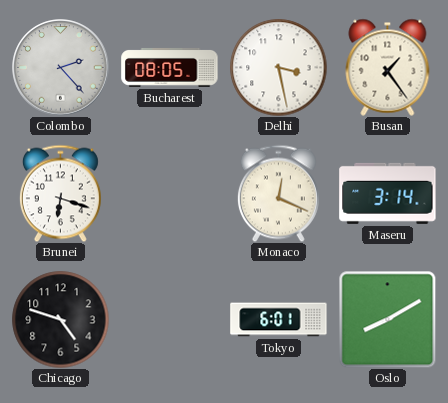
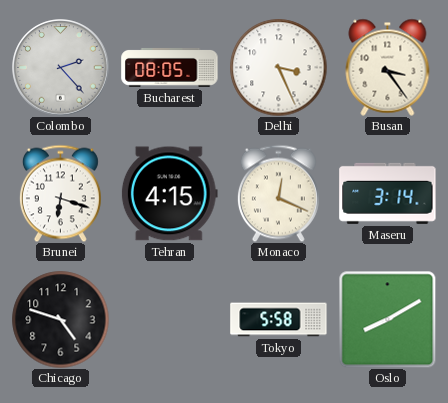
Delhi: 3:28 -> 3:26
Busan: 1:24 -> 3:24
Tehran: none -> 4:15
Tokyo: 6:01 -> 5:58
